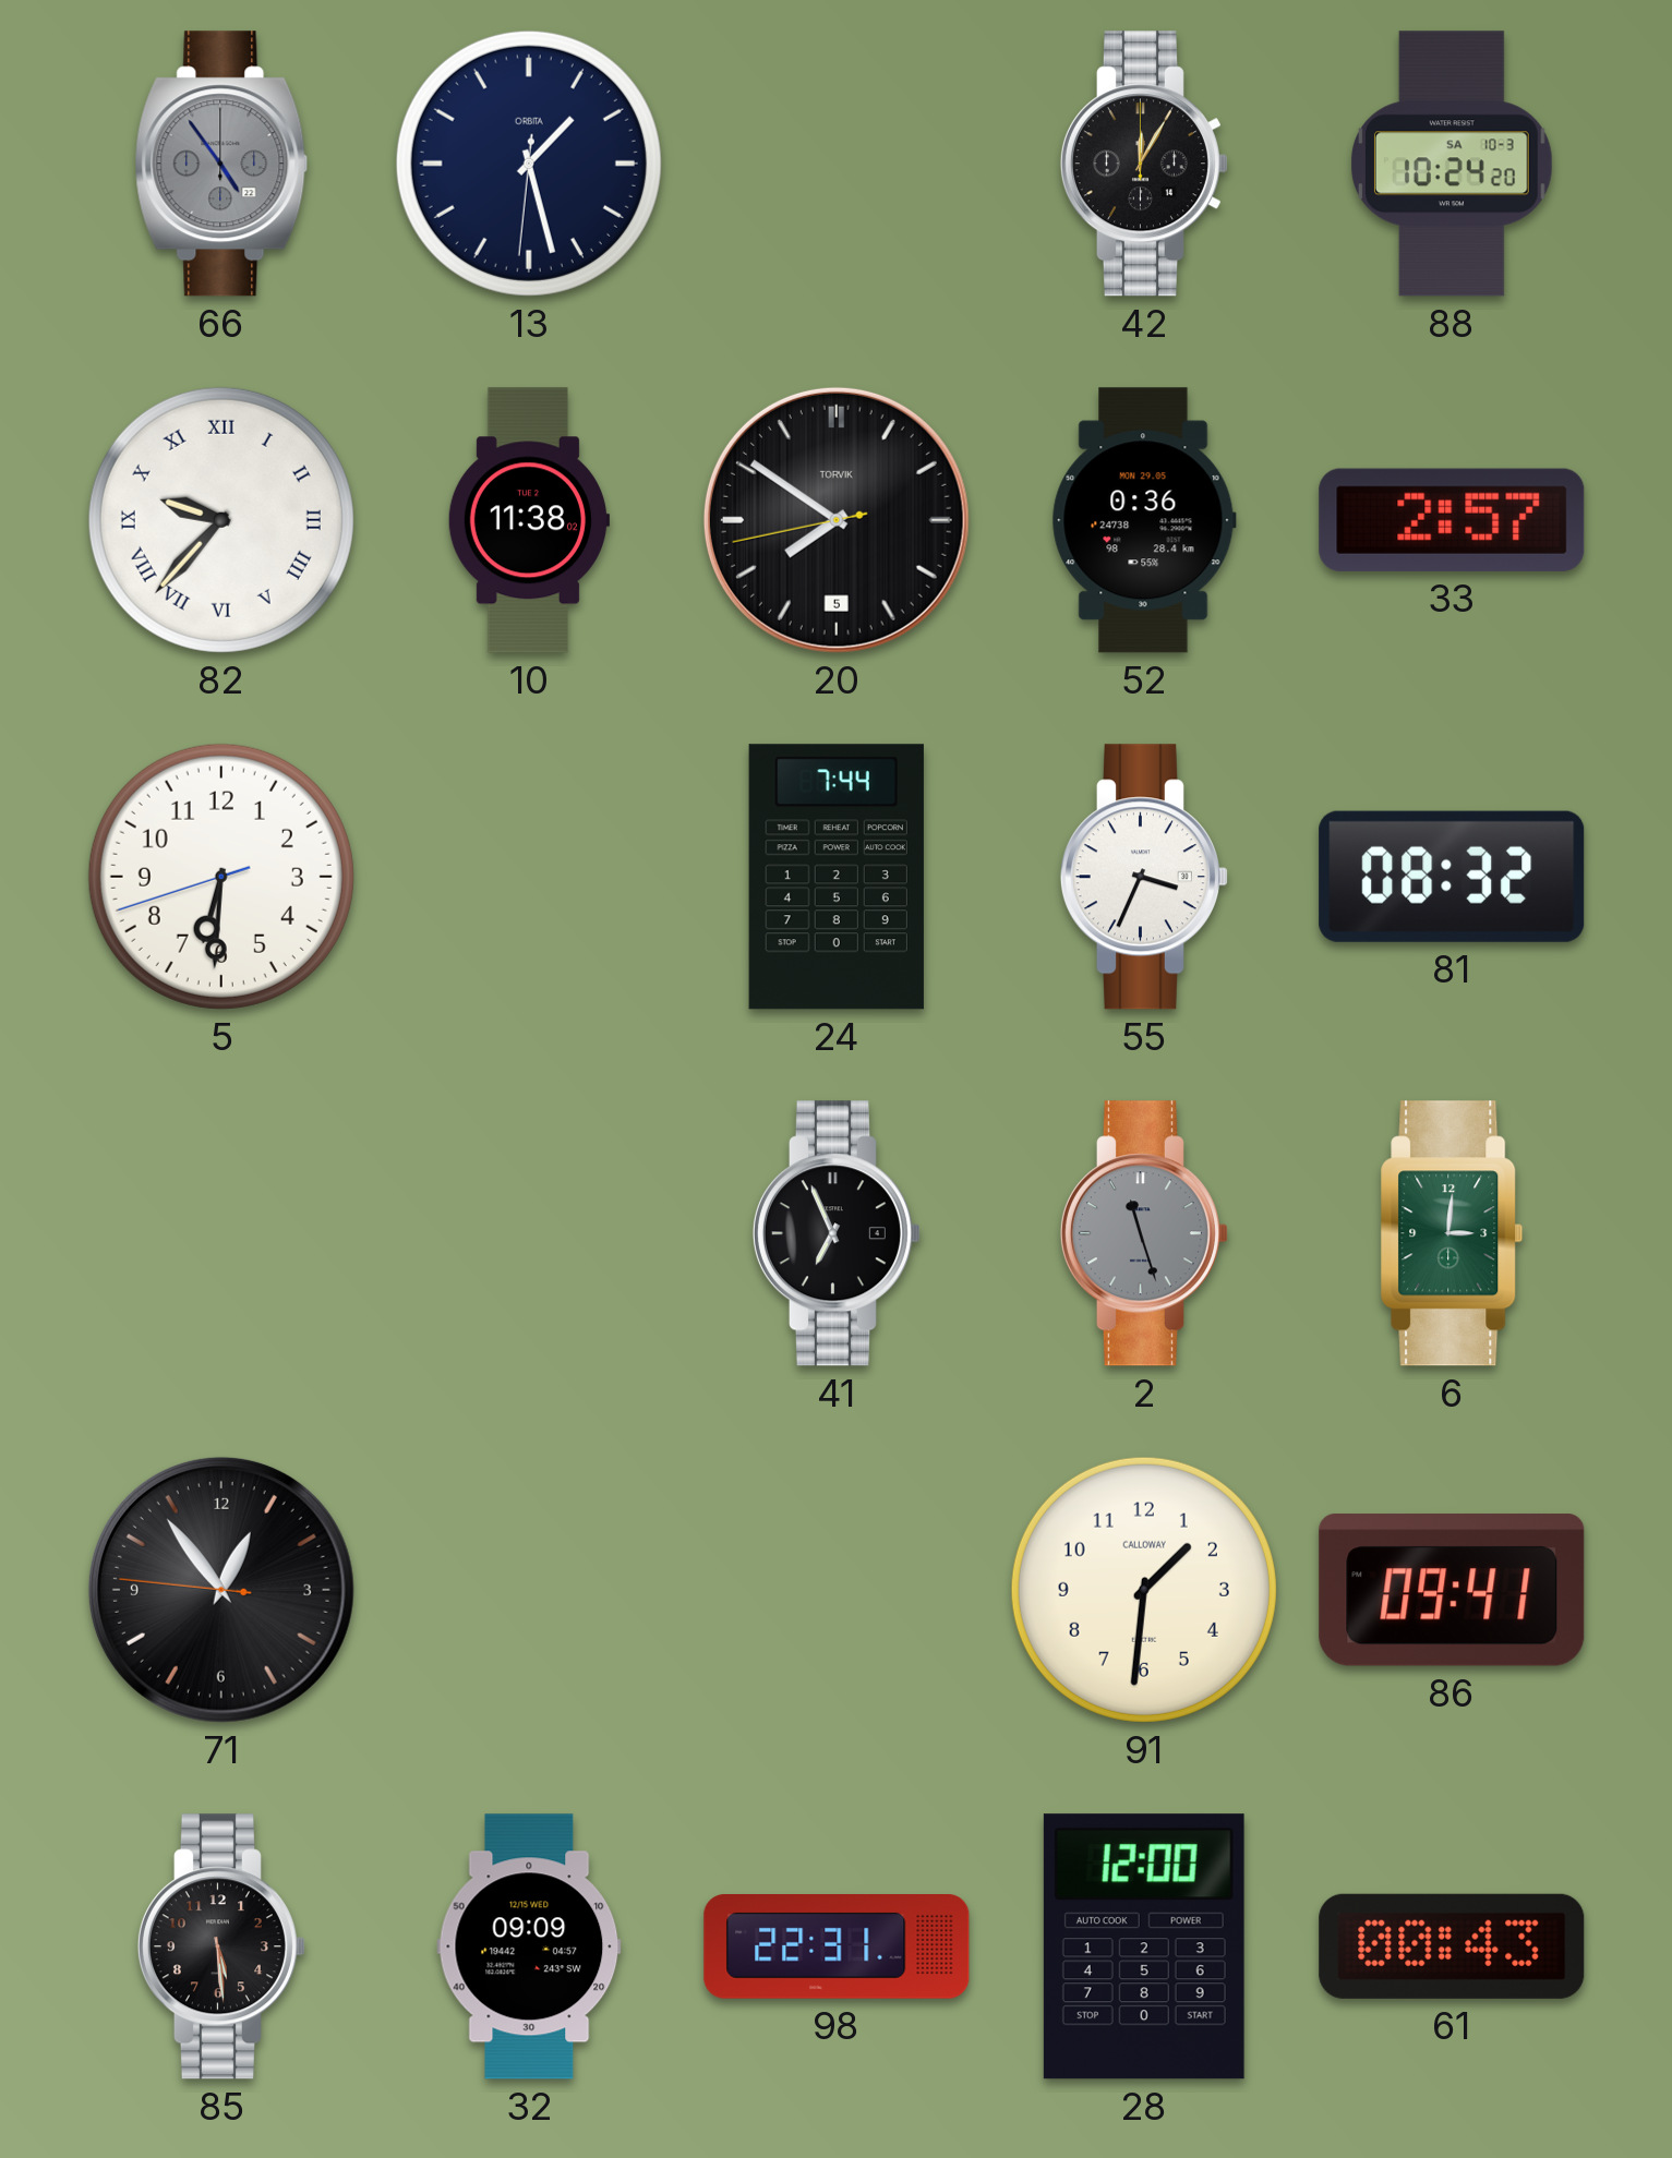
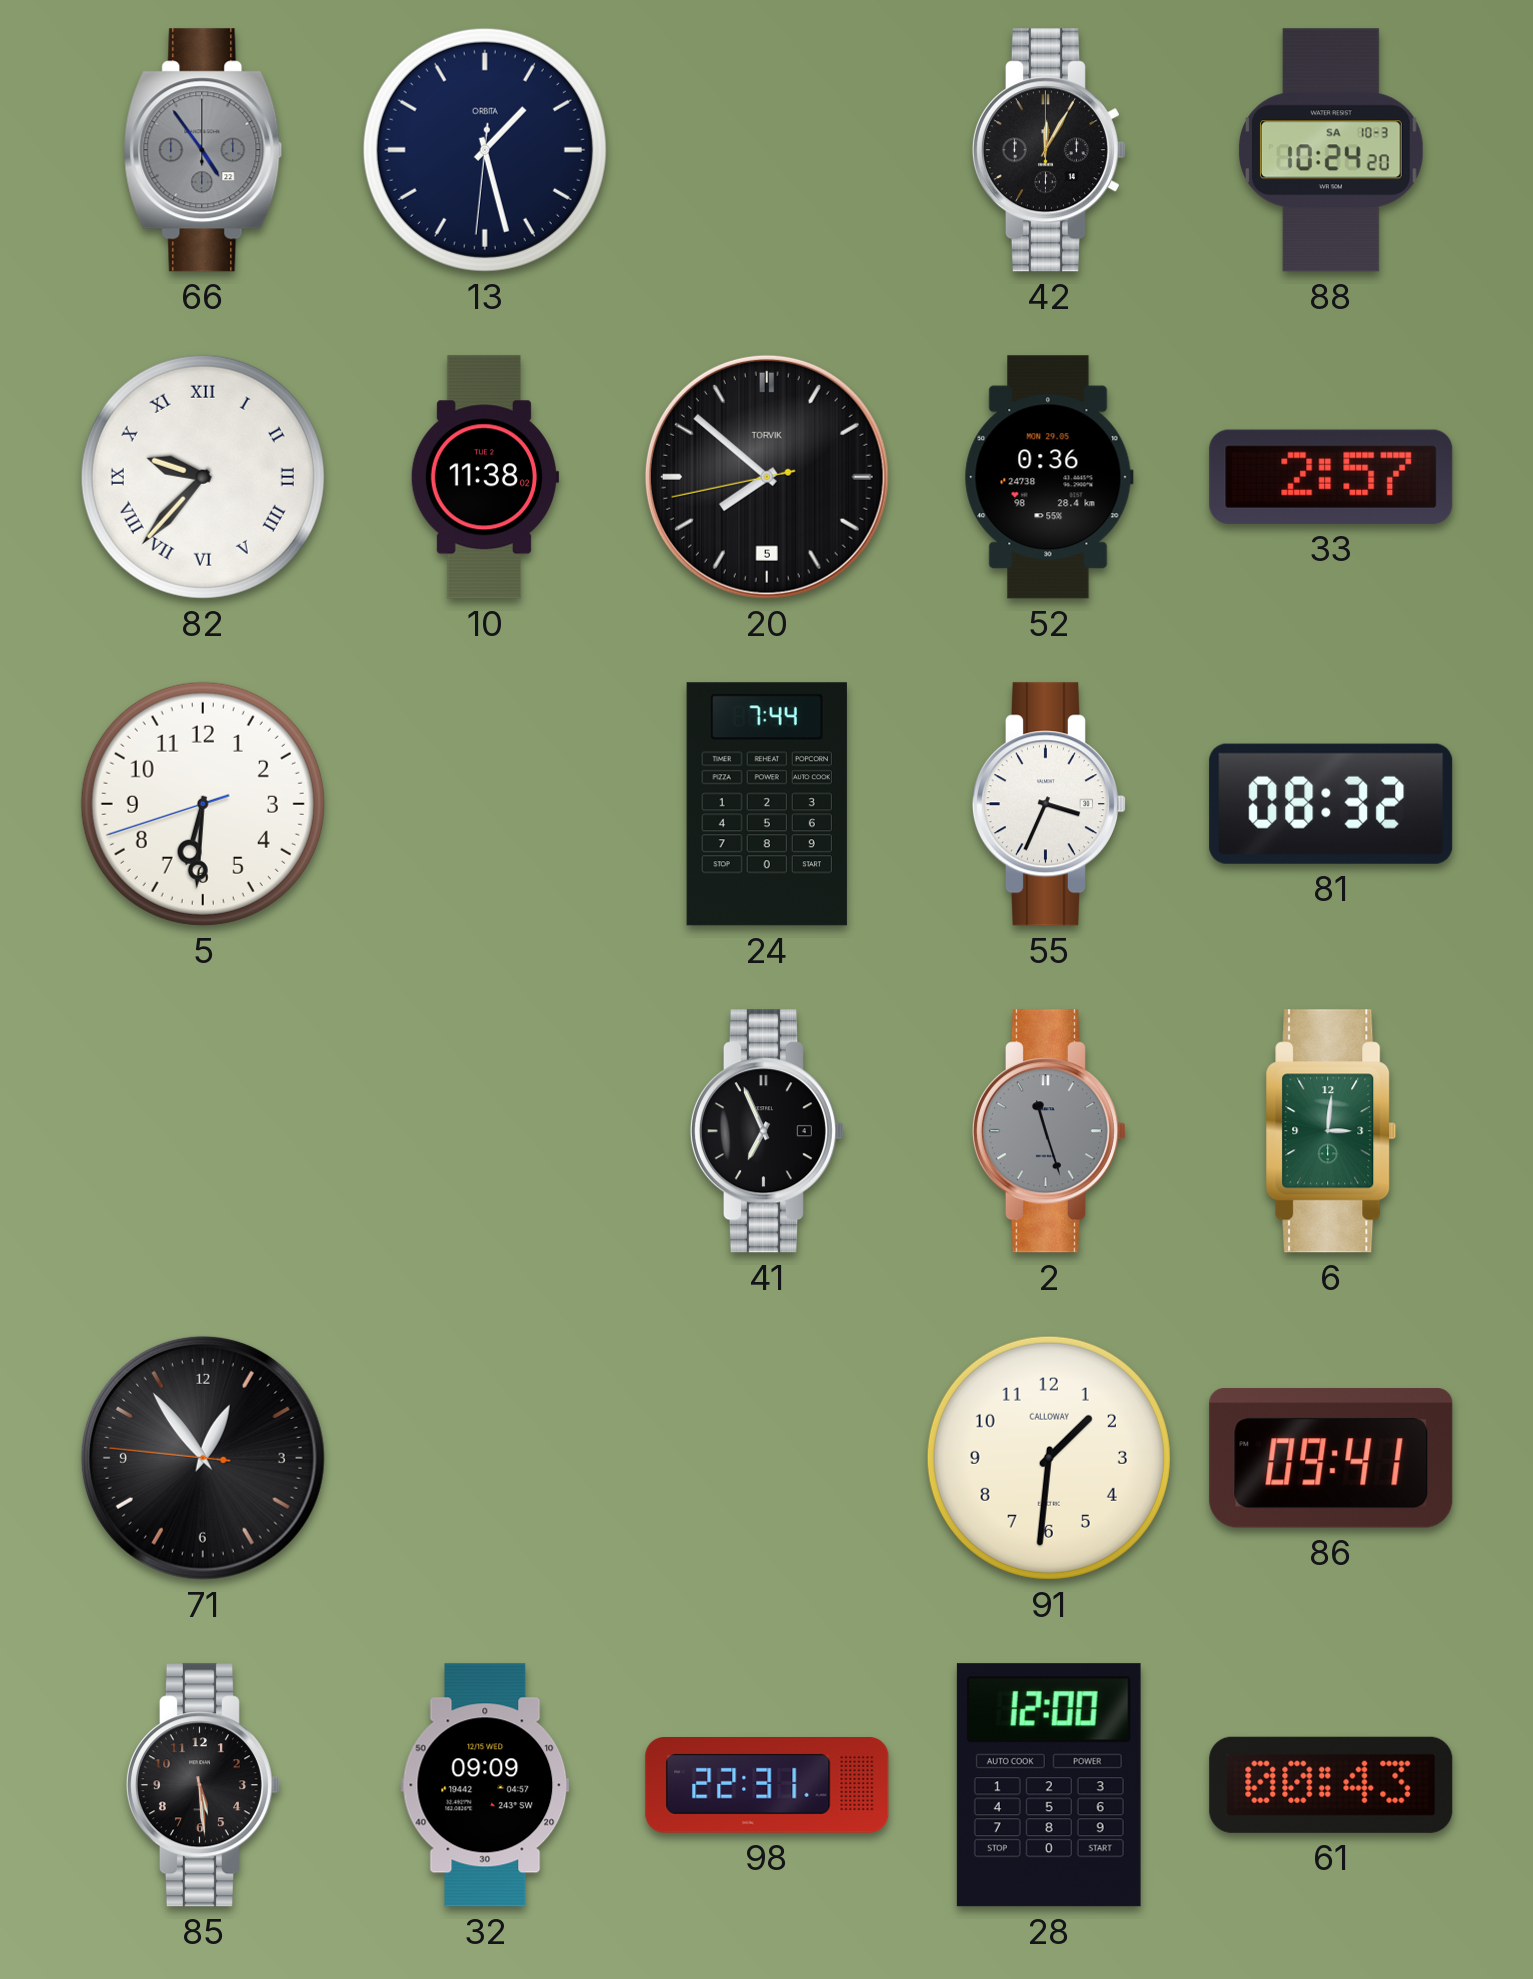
20: 7:50 -> 7:51
